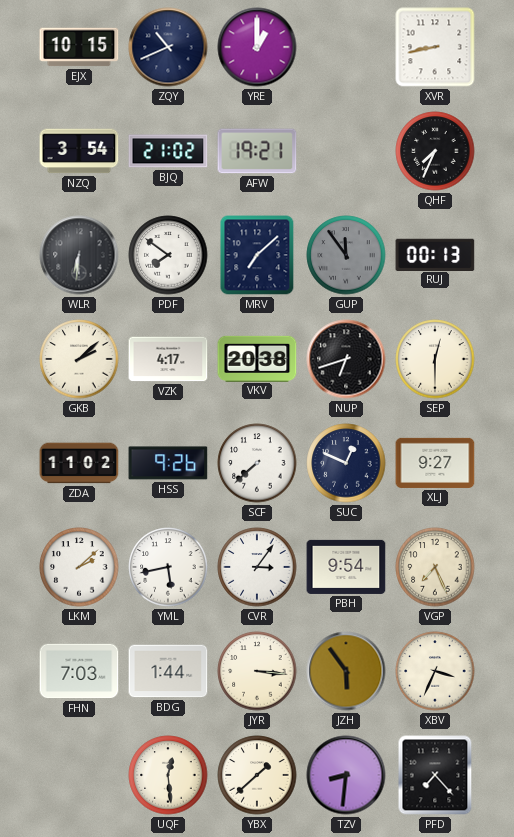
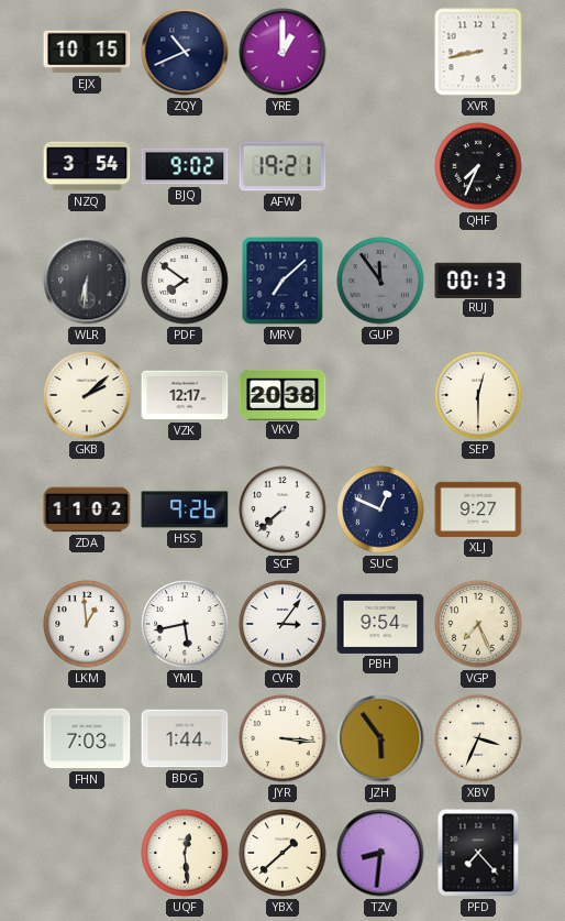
BJQ: 21:02 -> 9:02
VZK: 4:17 -> 12:17
NUP: 6:42 -> none
LKM: 2:08 -> 12:59
